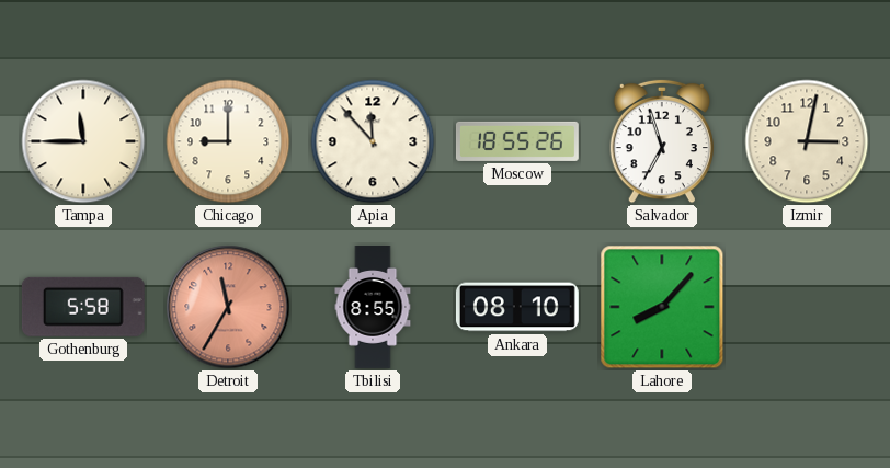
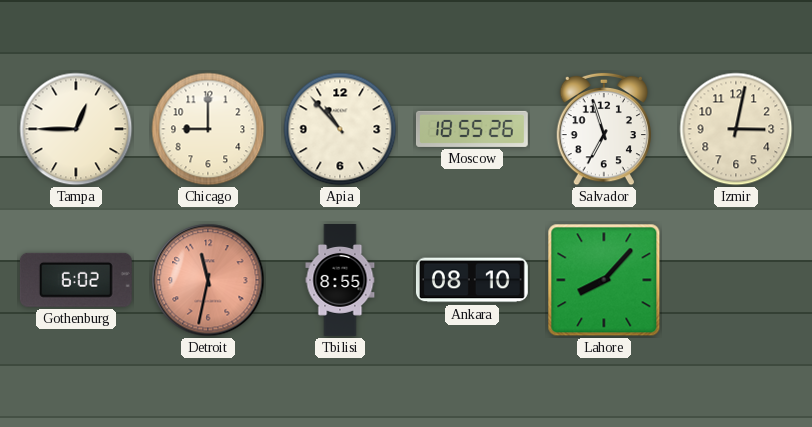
Tampa: 11:45 -> 12:45
Apia: 11:53 -> 10:53
Gothenburg: 5:58 -> 6:02
Detroit: 11:35 -> 11:32
